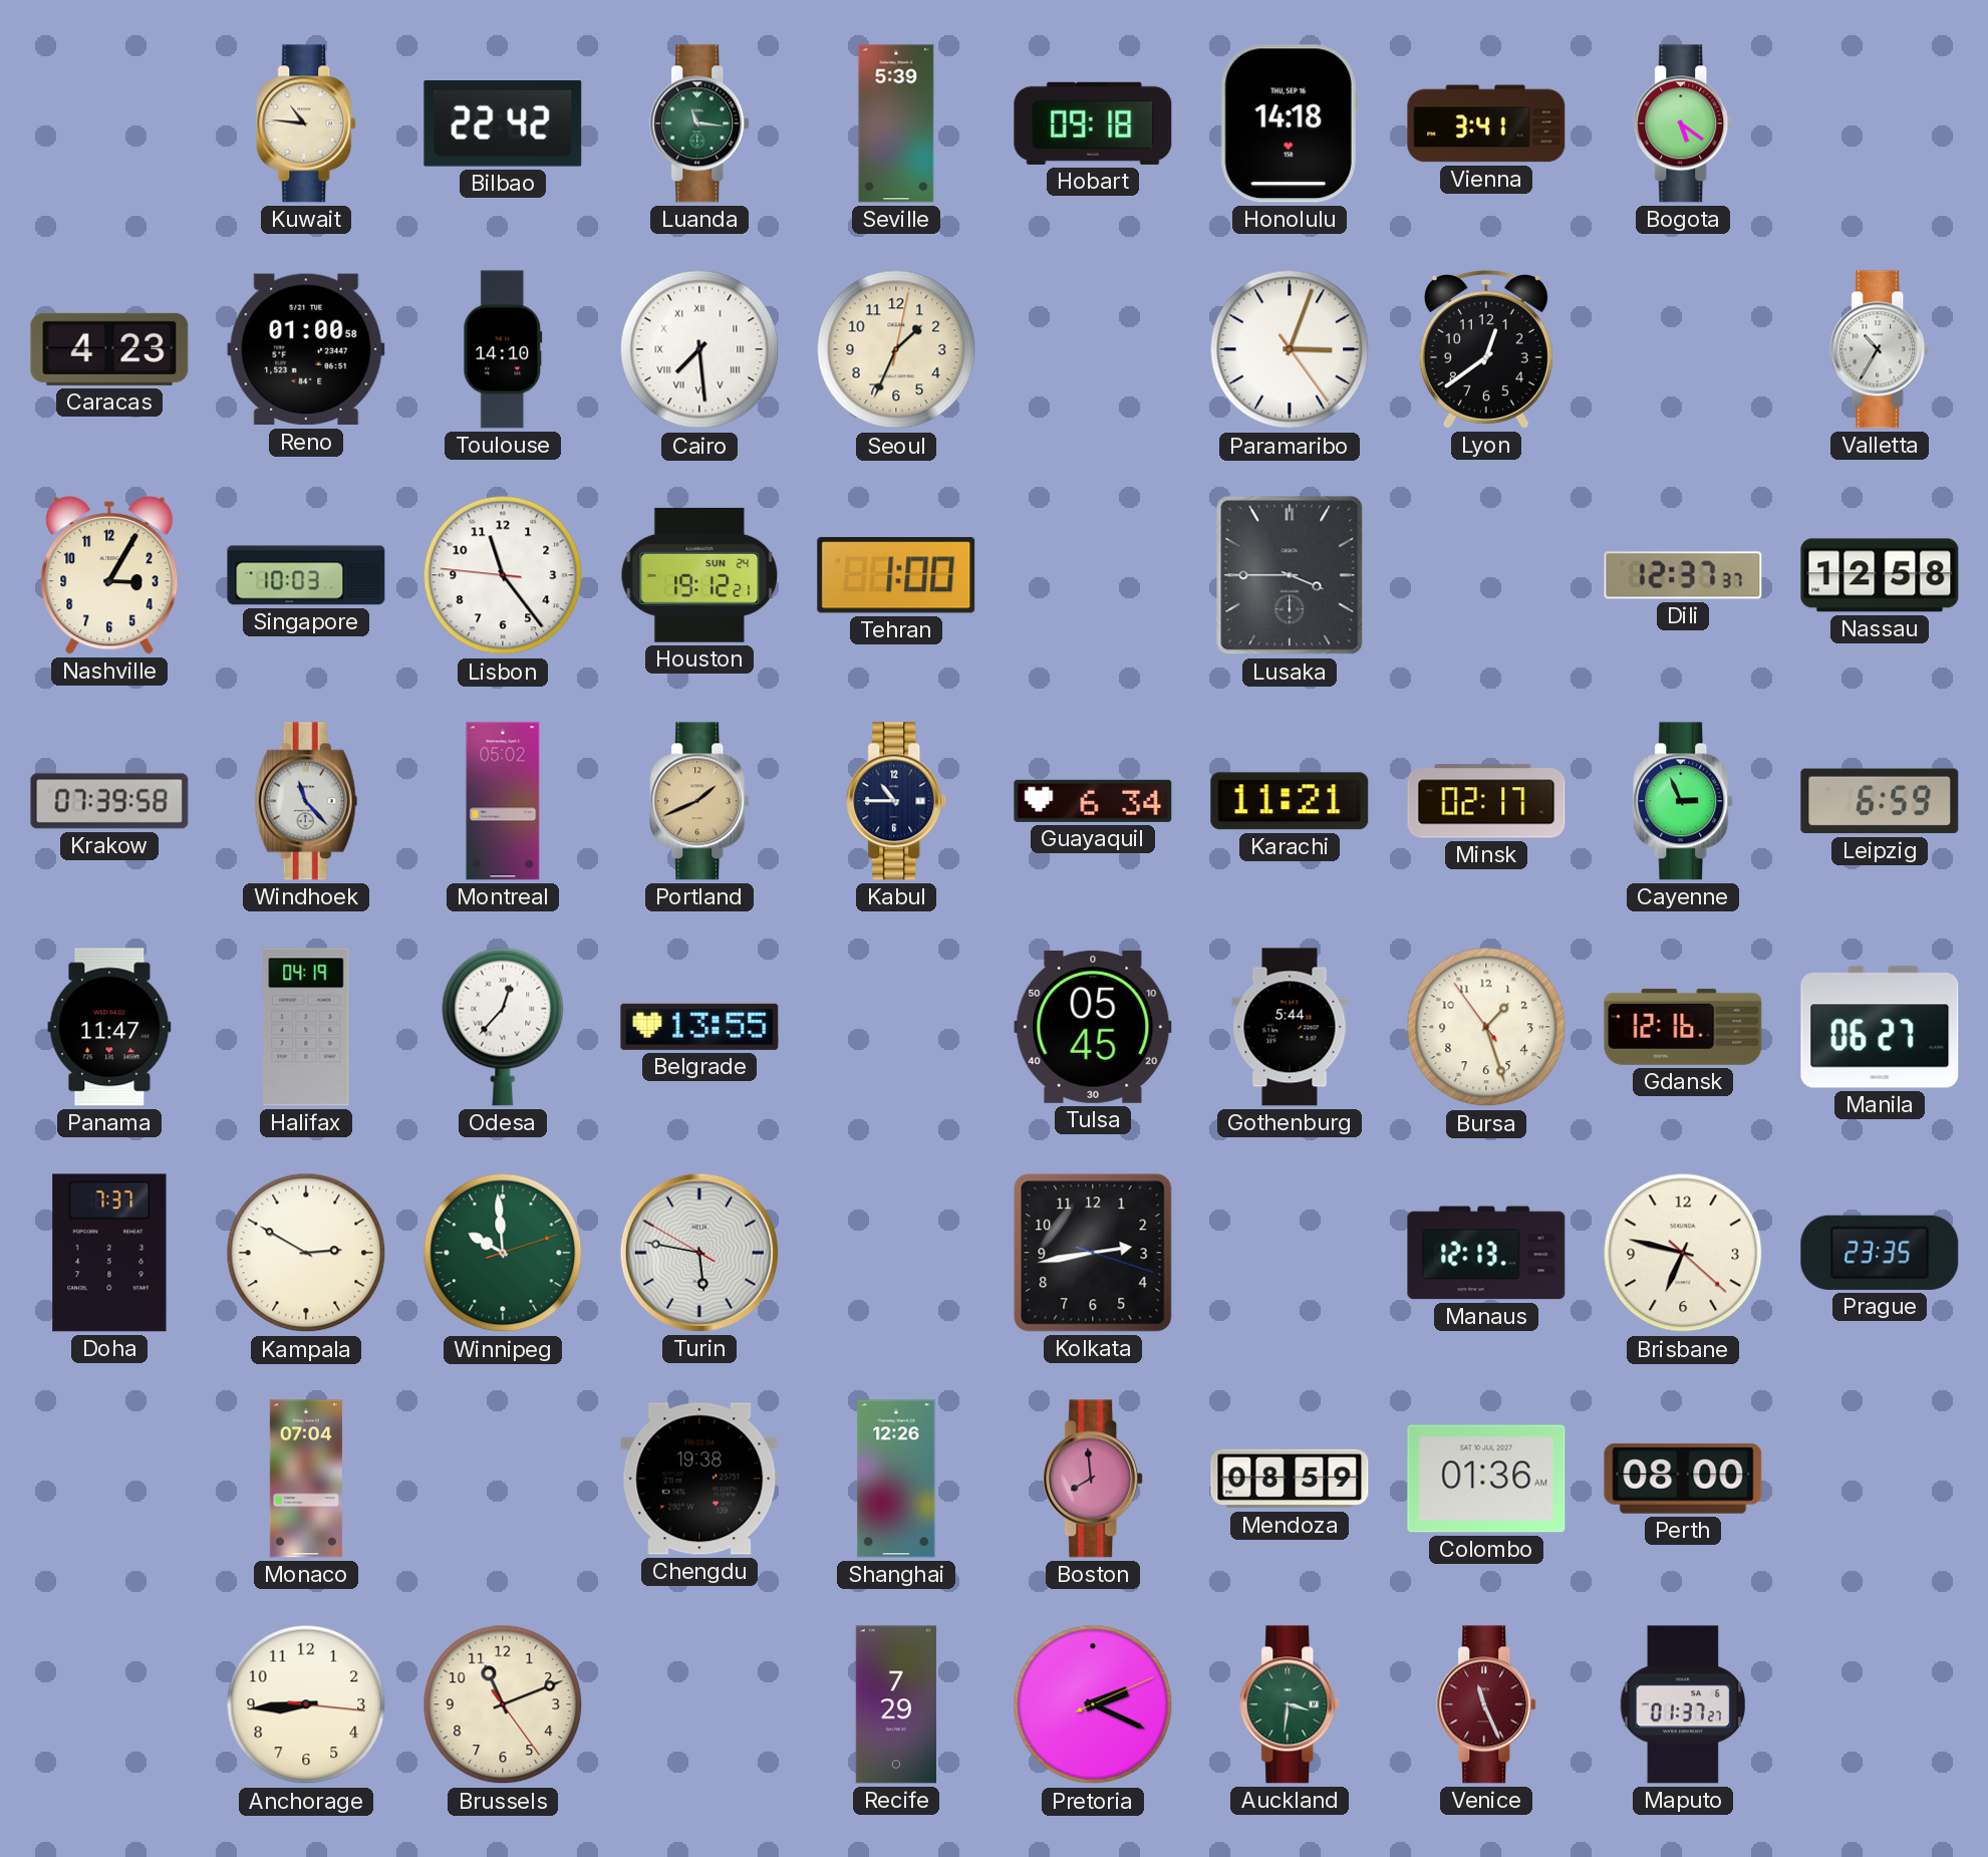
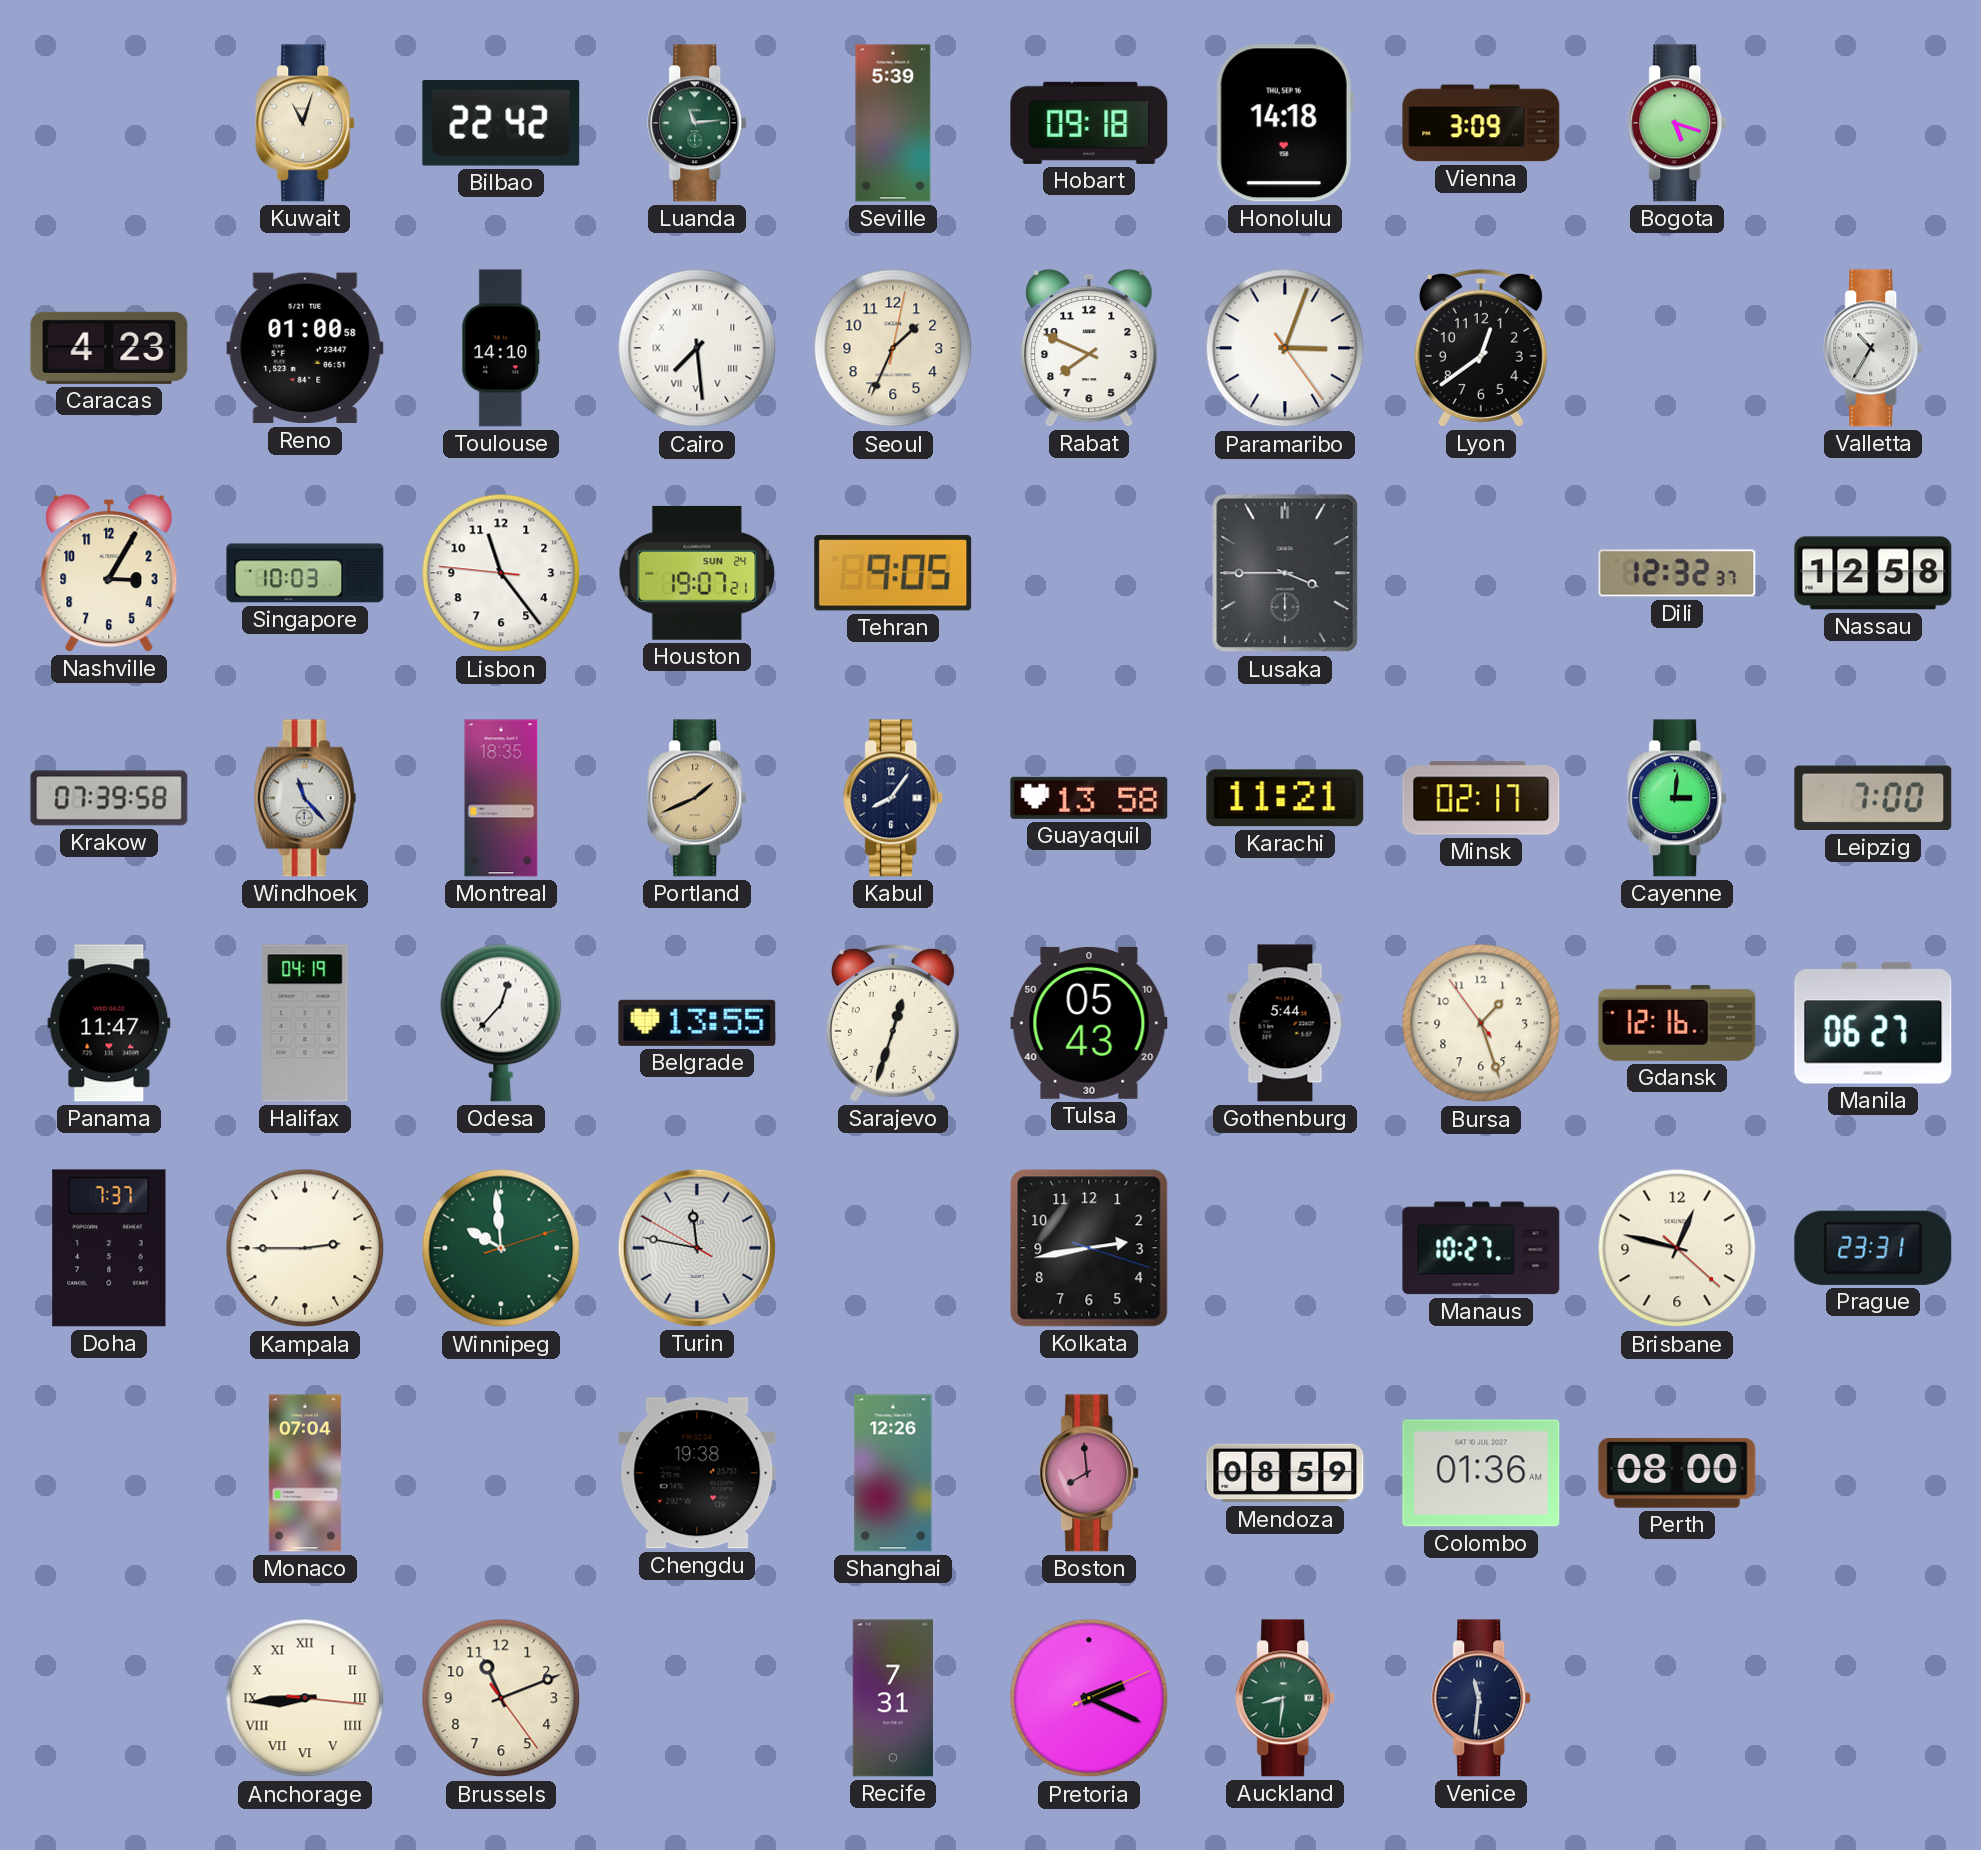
Kuwait: 10:46 -> 11:03
Luanda: 11:16 -> 11:14
Vienna: 3:41 -> 3:09
Bogota: 5:21 -> 5:18
Rabat: none -> 7:49
Houston: 19:12 -> 19:07
Tehran: 1:00 -> 9:05
Dili: 12:37 -> 12:32
Montreal: 05:02 -> 18:35
Kabul: 10:45 -> 8:06
Guayaquil: 6:34 -> 13:58
Cayenne: 2:56 -> 3:01
Leipzig: 6:59 -> 7:00
Sarajevo: none -> 12:33
Tulsa: 05:45 -> 05:43
Kampala: 2:50 -> 2:45
Turin: 5:46 -> 11:46
Manaus: 12:13 -> 10:27
Brisbane: 6:47 -> 12:47
Prague: 23:35 -> 23:31
Anchorage numerals: Arabic -> Roman
Recife: 7:29 -> 7:31
Auckland: 3:31 -> 8:31
Venice: 11:26 -> 11:31
Venice dial: burgundy -> navy
Maputo: 01:37 -> none
